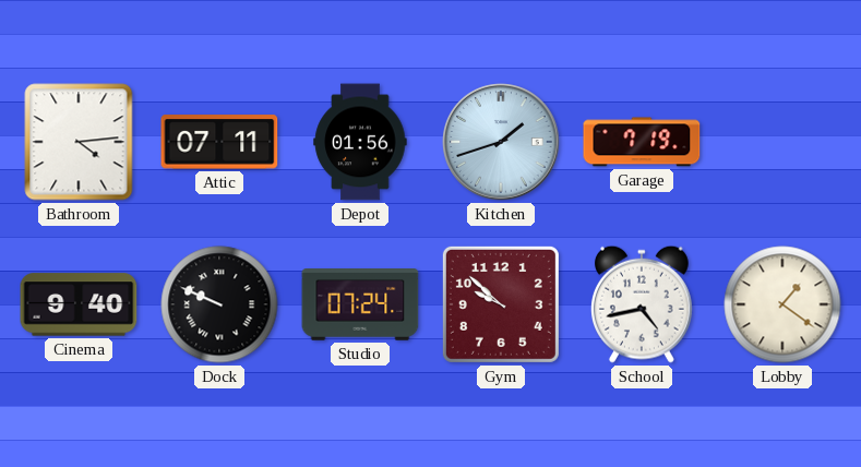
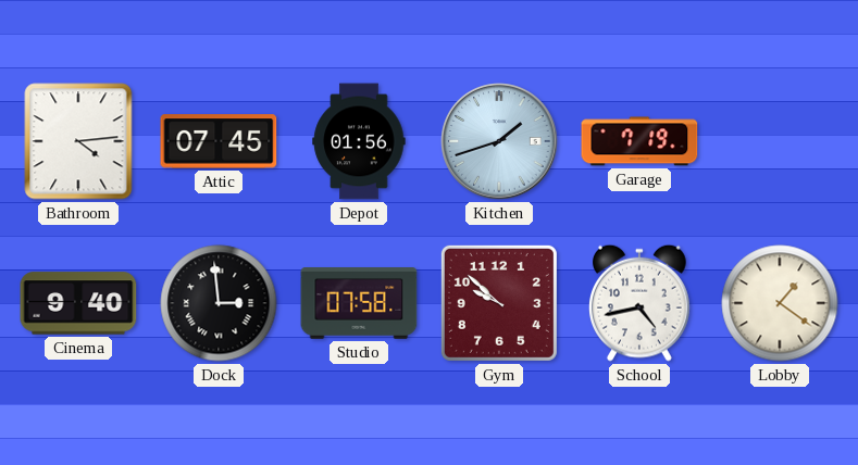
Attic: 07:11 -> 07:45
Dock: 9:49 -> 2:59
Studio: 07:24 -> 07:58
